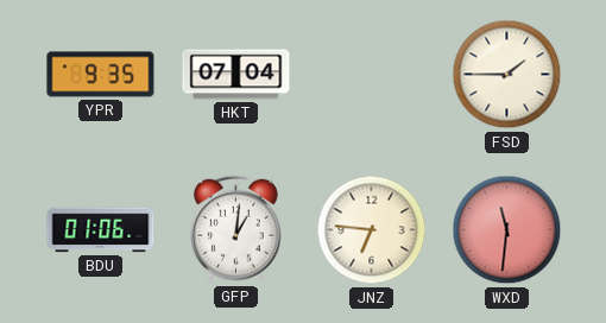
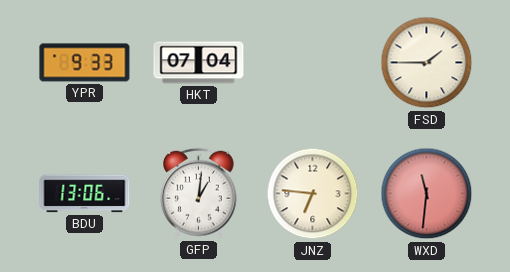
YPR: 9:35 -> 9:33
BDU: 01:06 -> 13:06
